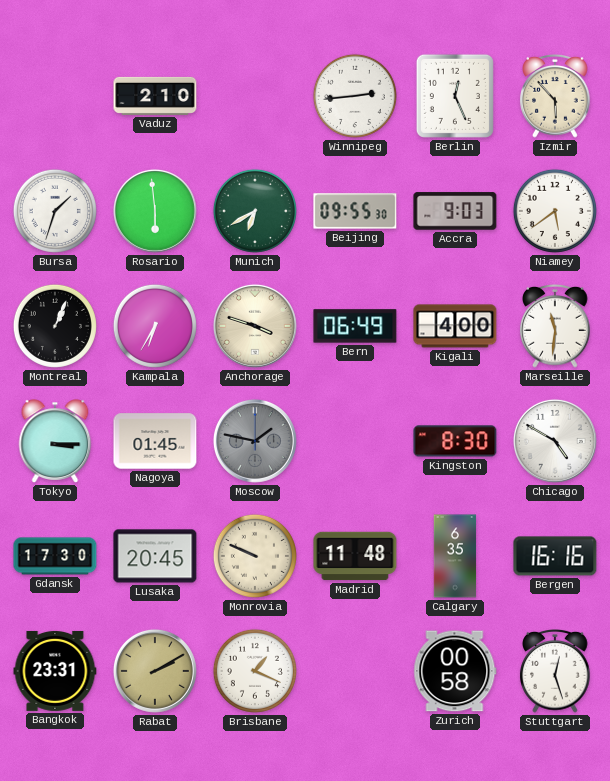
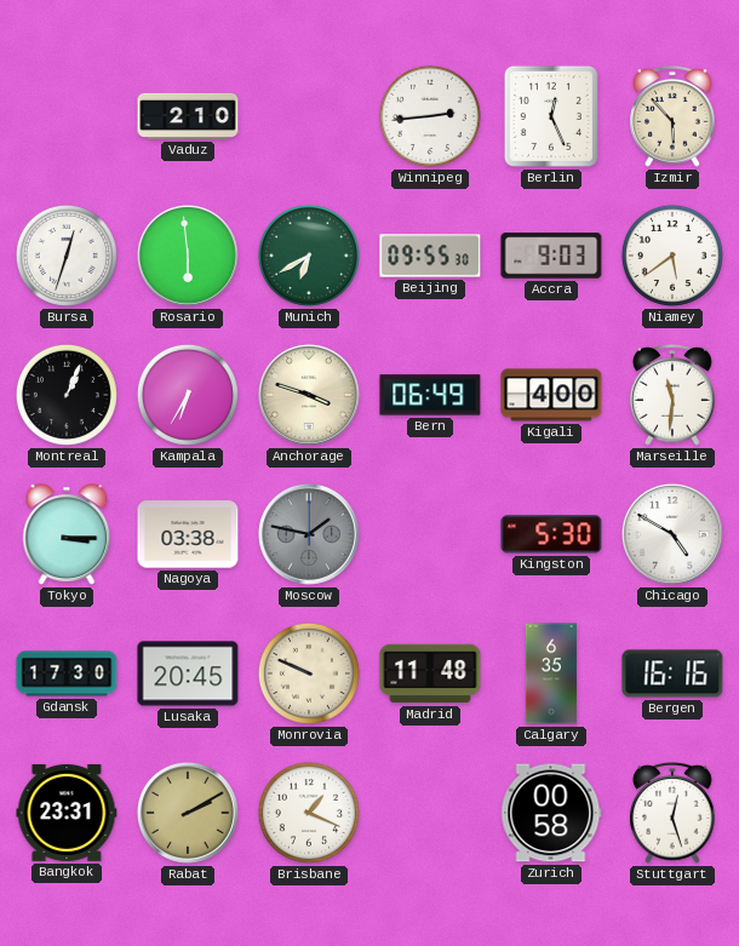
Bursa: 1:33 -> 12:33
Nagoya: 01:45 -> 03:38
Kingston: 8:30 -> 5:30
